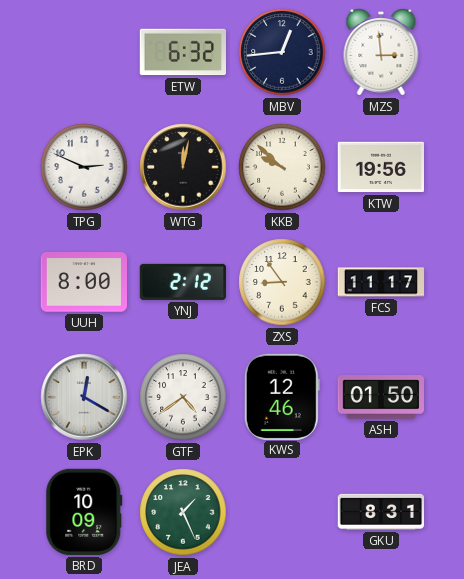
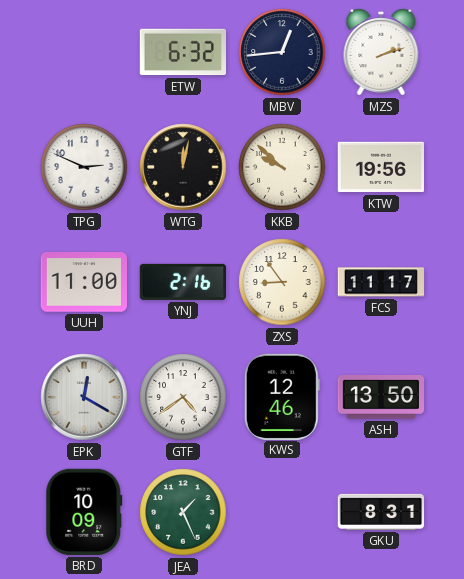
MZS: 2:59 -> 2:12
UUH: 8:00 -> 11:00
YNJ: 2:12 -> 2:16
ASH: 01:50 -> 13:50
